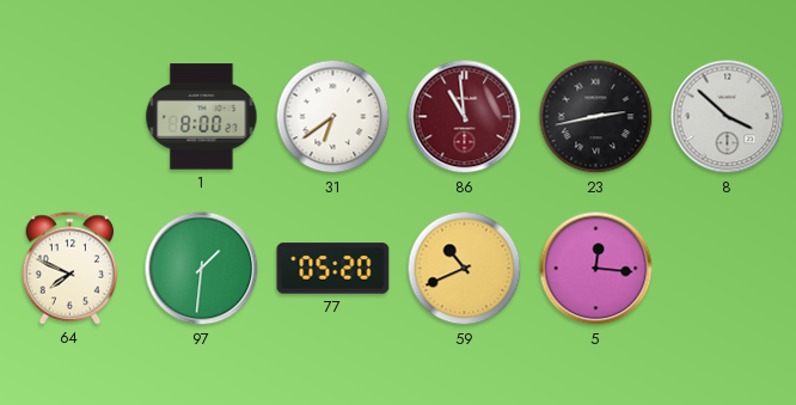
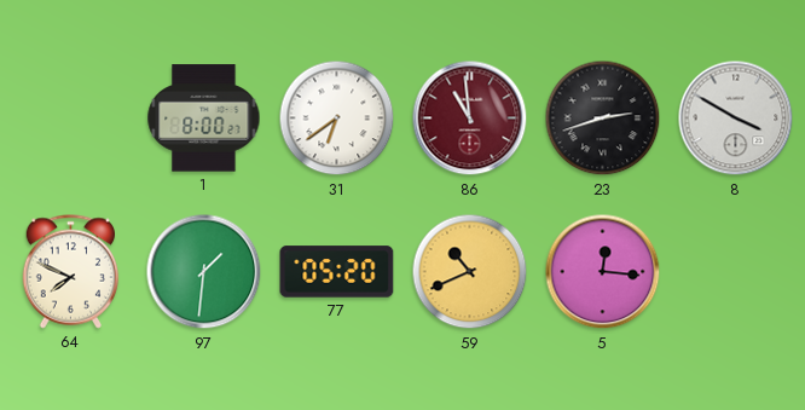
23: 2:43 -> 2:42
8: 3:52 -> 3:50
